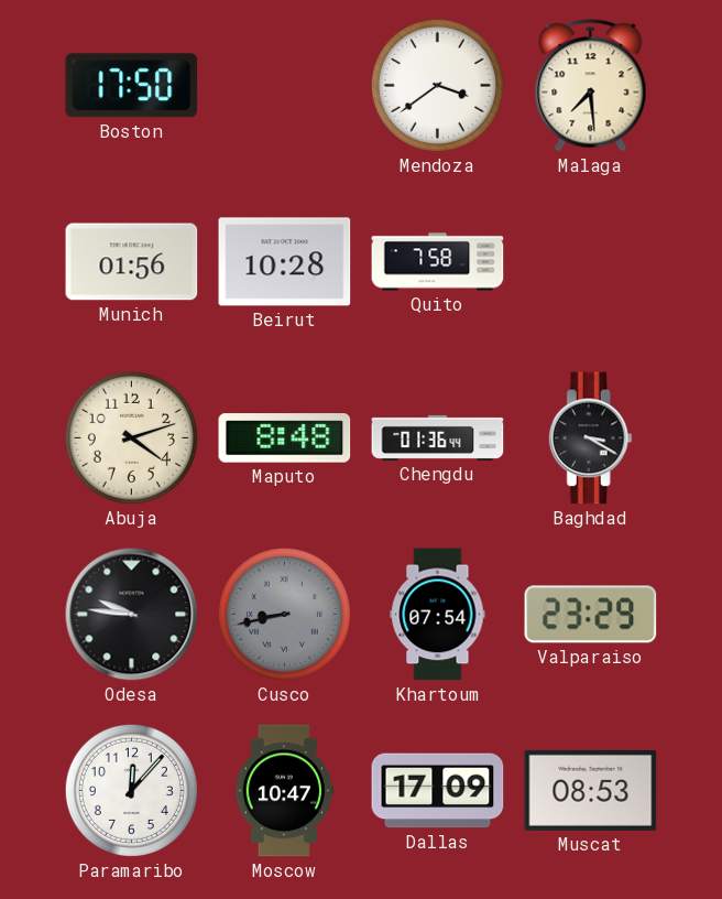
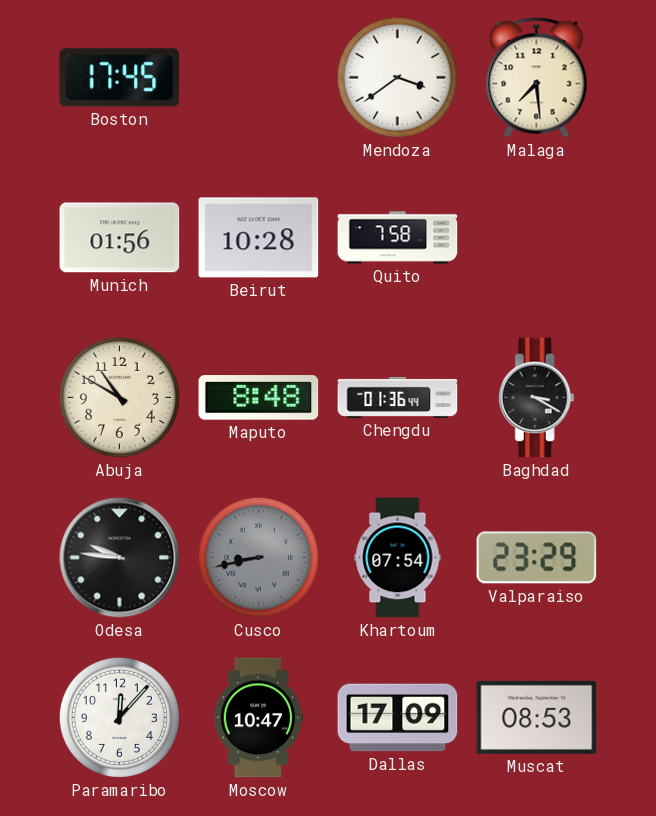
Boston: 17:50 -> 17:45
Abuja: 4:12 -> 10:50
